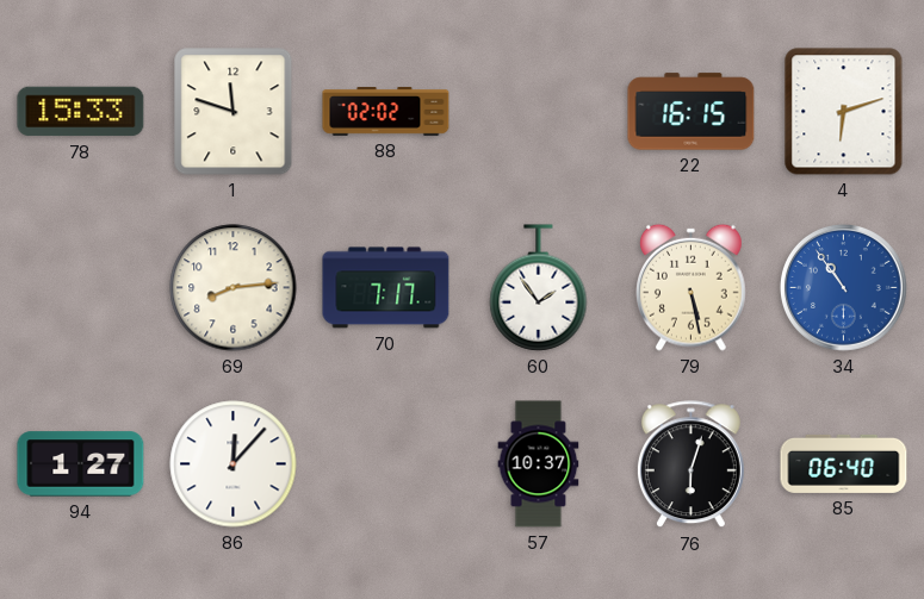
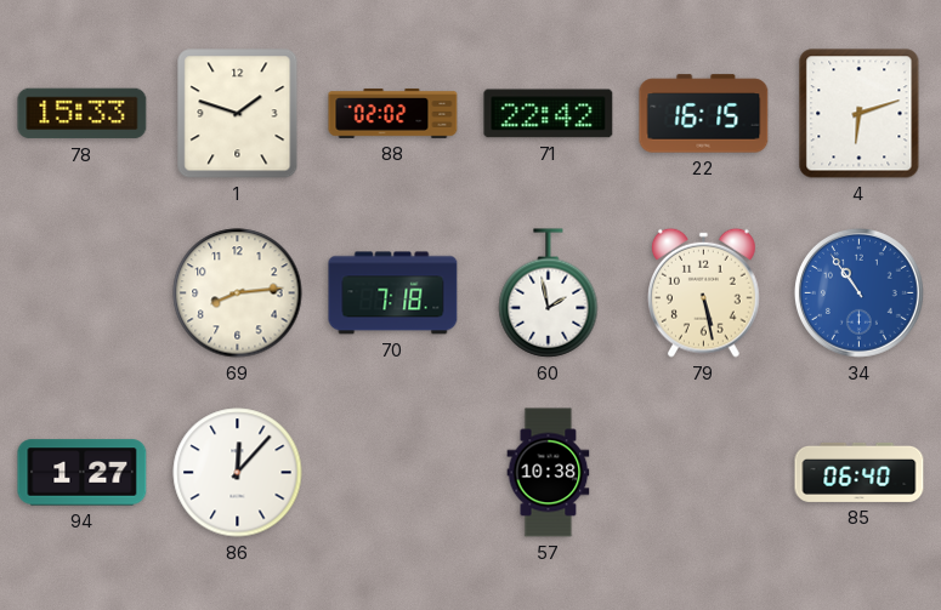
1: 11:48 -> 1:48
71: none -> 22:42
70: 7:17 -> 7:18
60: 1:54 -> 1:58
57: 10:37 -> 10:38
76: 6:03 -> none
